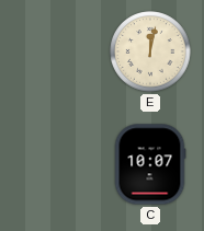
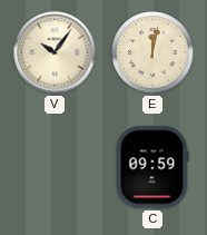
V: none -> 10:06
C: 10:07 -> 09:59
